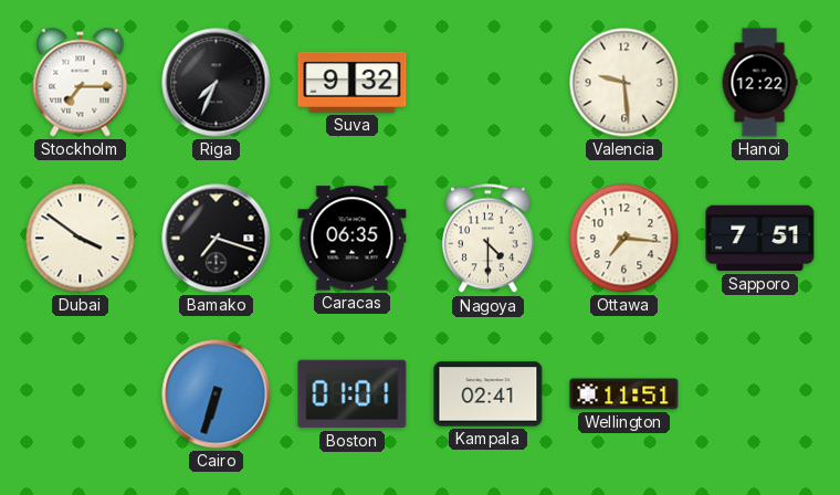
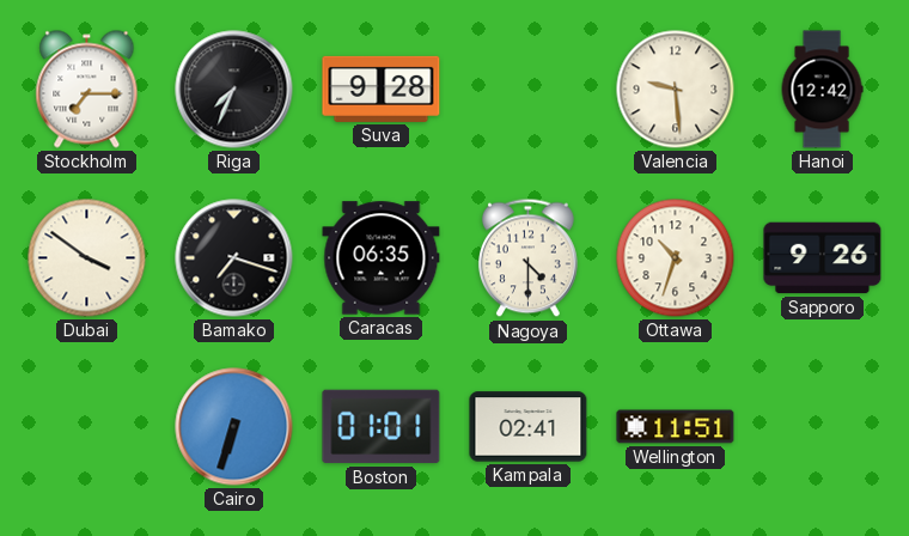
Suva: 9:32 -> 9:28
Hanoi: 12:22 -> 12:42
Ottawa: 7:16 -> 10:33
Sapporo: 7:51 -> 9:26
